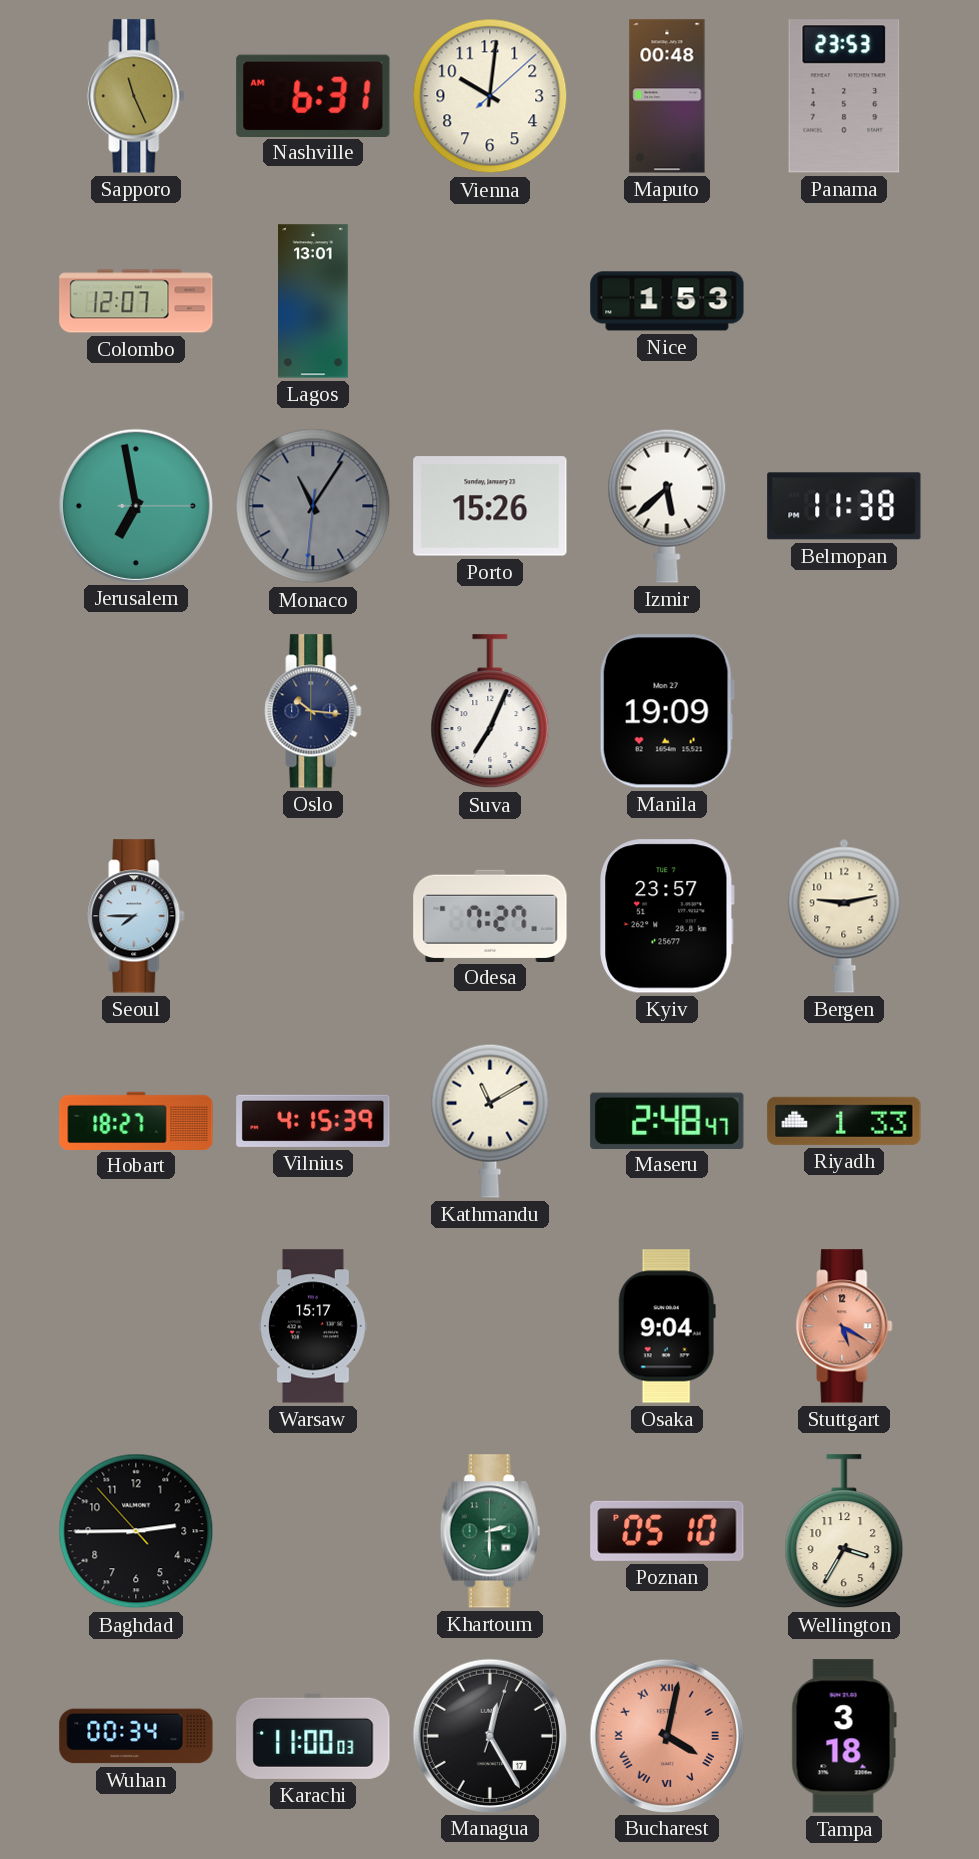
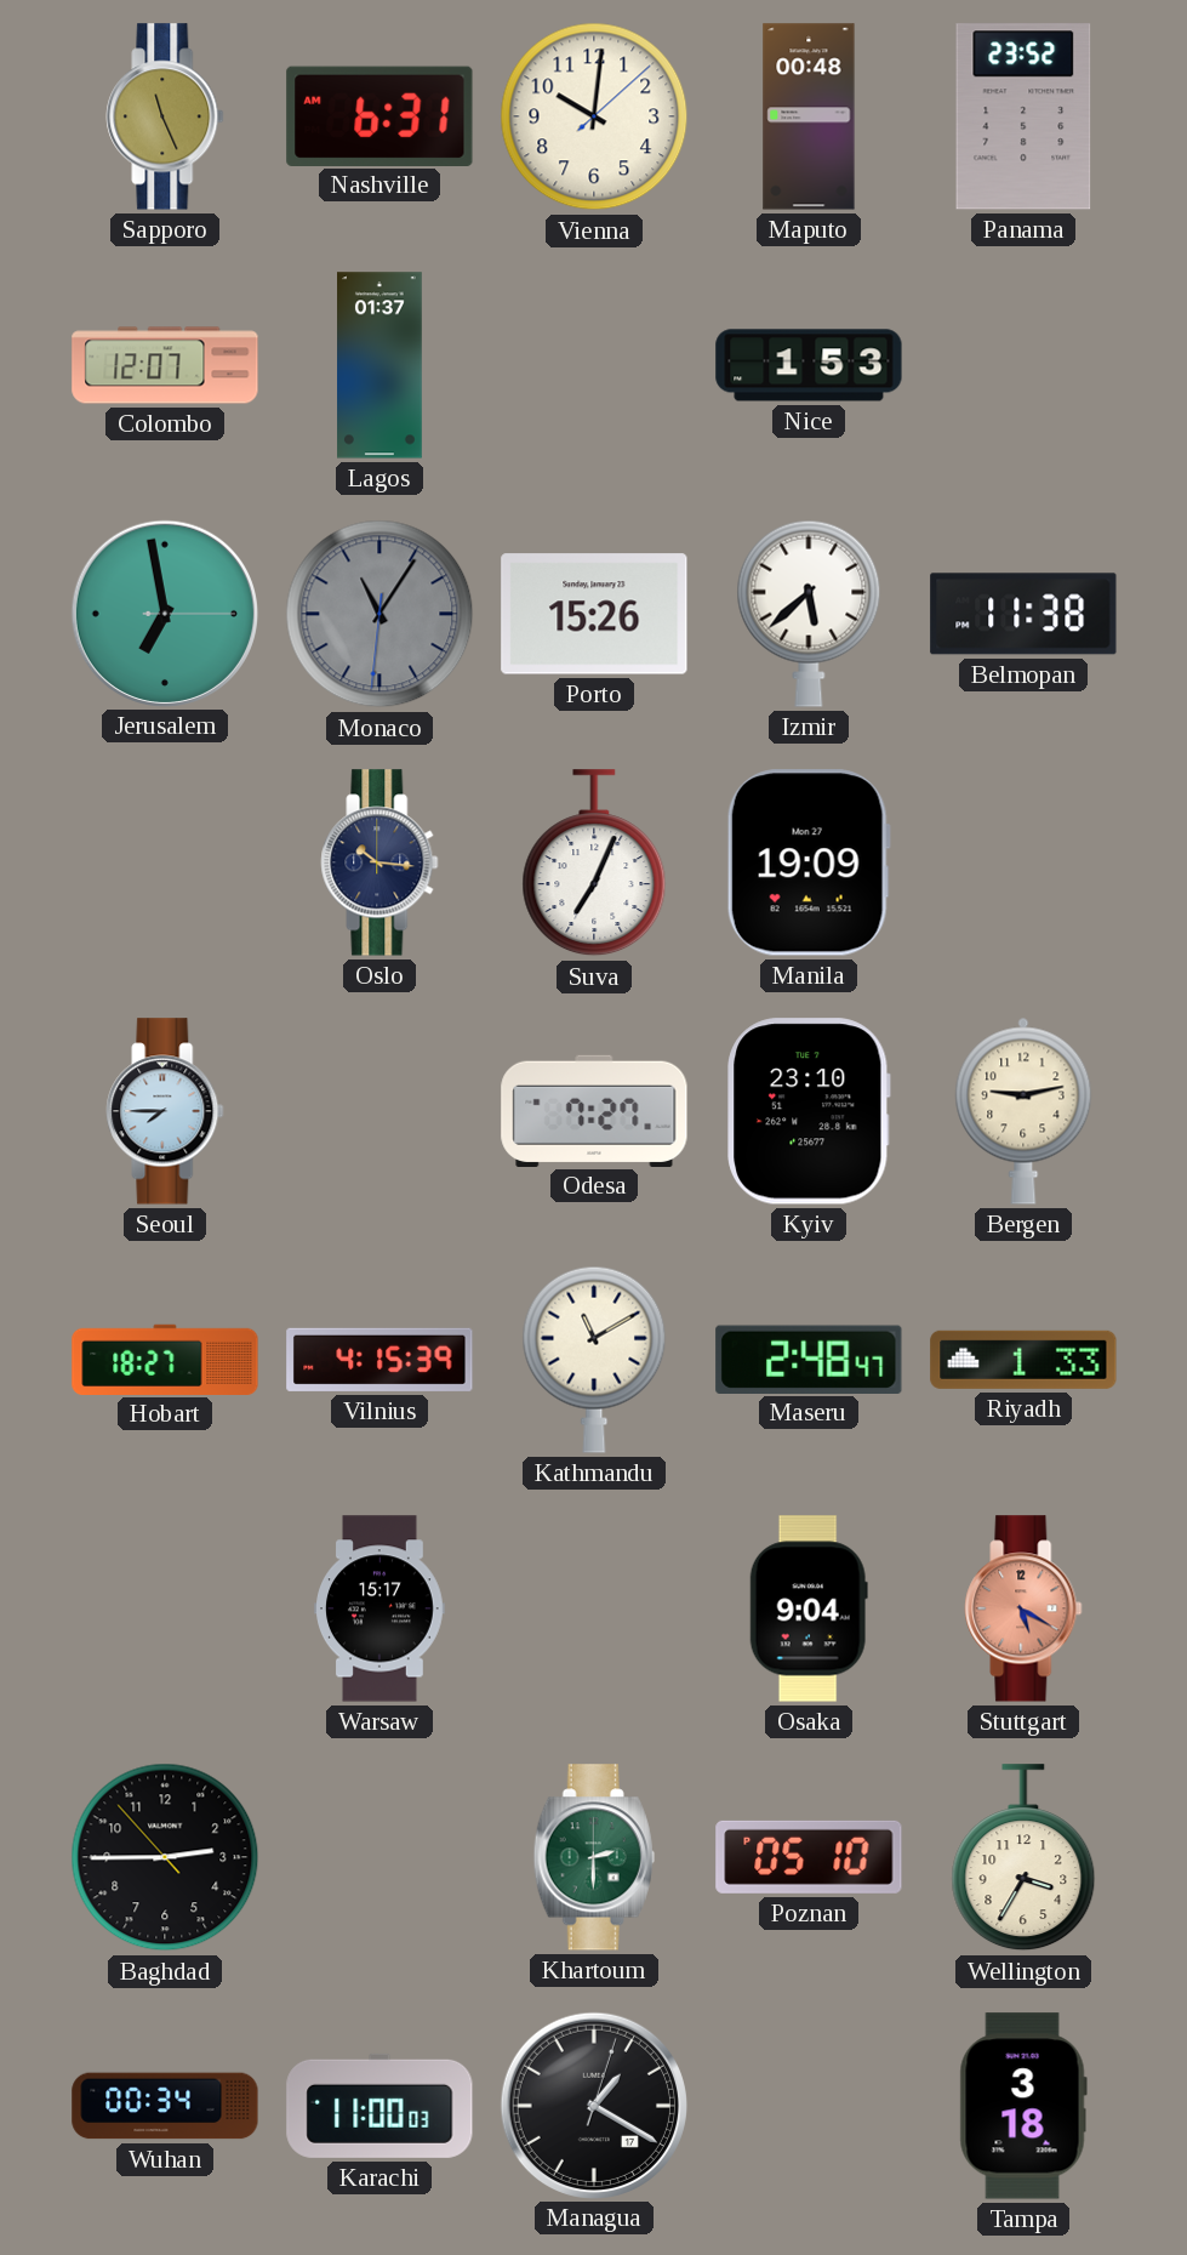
Panama: 23:53 -> 23:52
Lagos: 13:01 -> 01:37
Kyiv: 23:57 -> 23:10
Managua: 12:25 -> 1:20
Bucharest: 4:02 -> none
